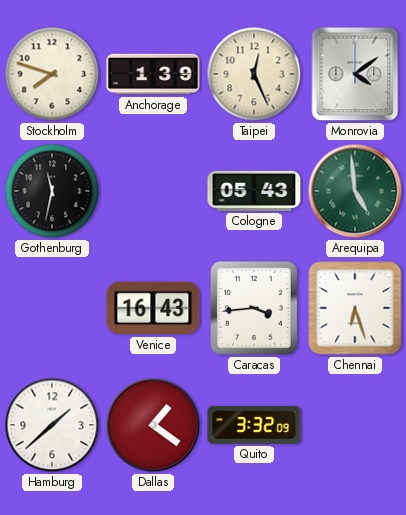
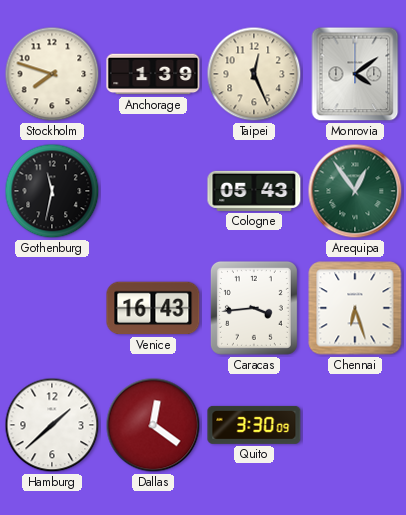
Arequipa: 4:59 -> 12:54
Dallas: 1:21 -> 12:21
Quito: 3:32 -> 3:30
